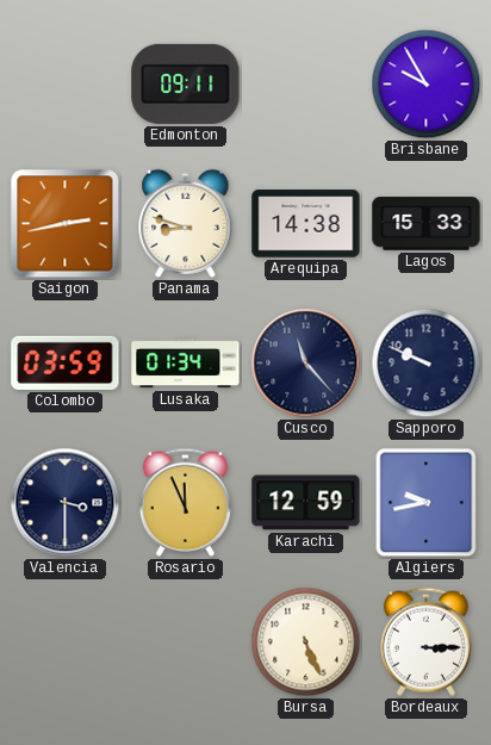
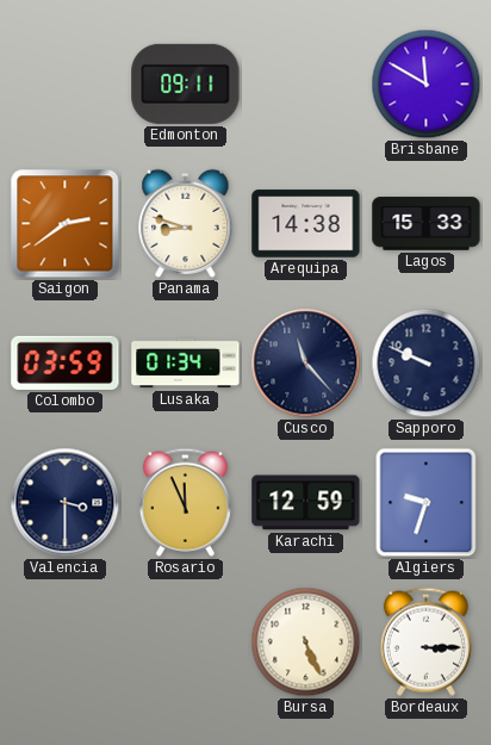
Brisbane: 9:55 -> 11:50
Saigon: 2:43 -> 2:39
Algiers: 9:43 -> 9:33
